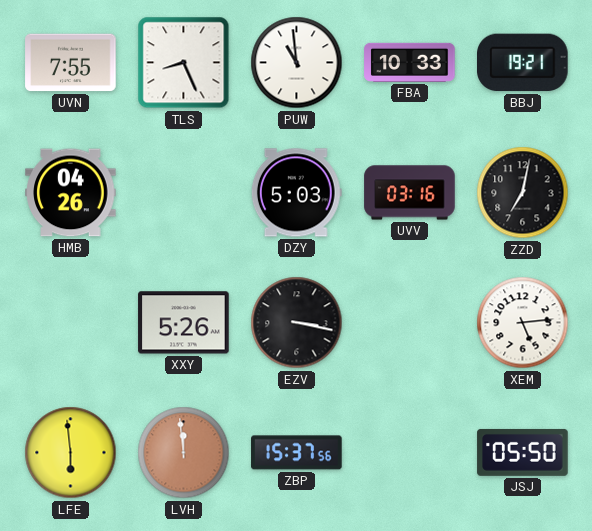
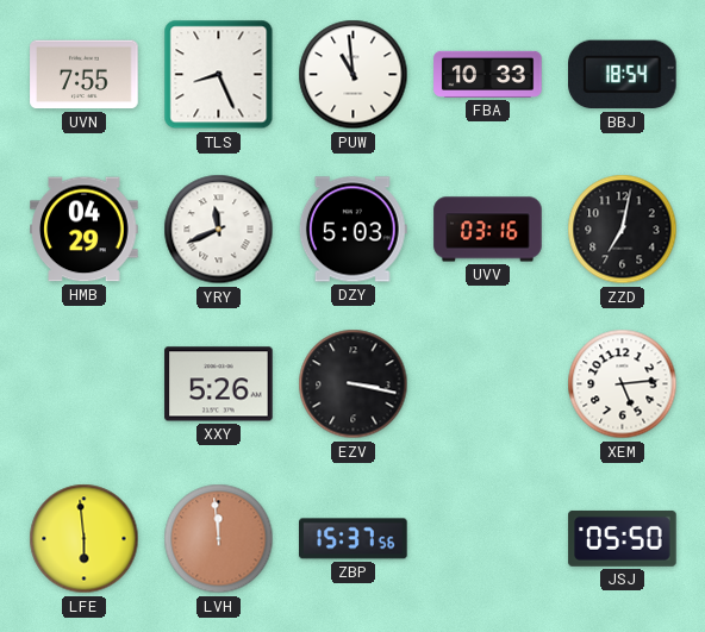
BBJ: 19:21 -> 18:54
HMB: 04:26 -> 04:29
YRY: none -> 11:41
